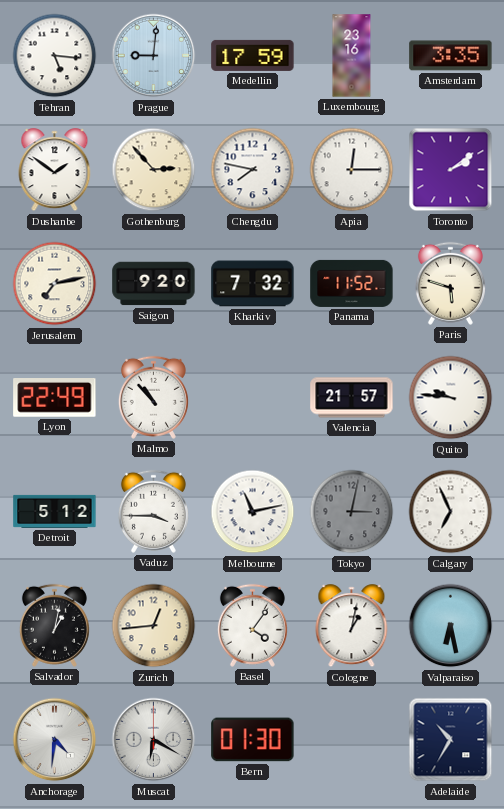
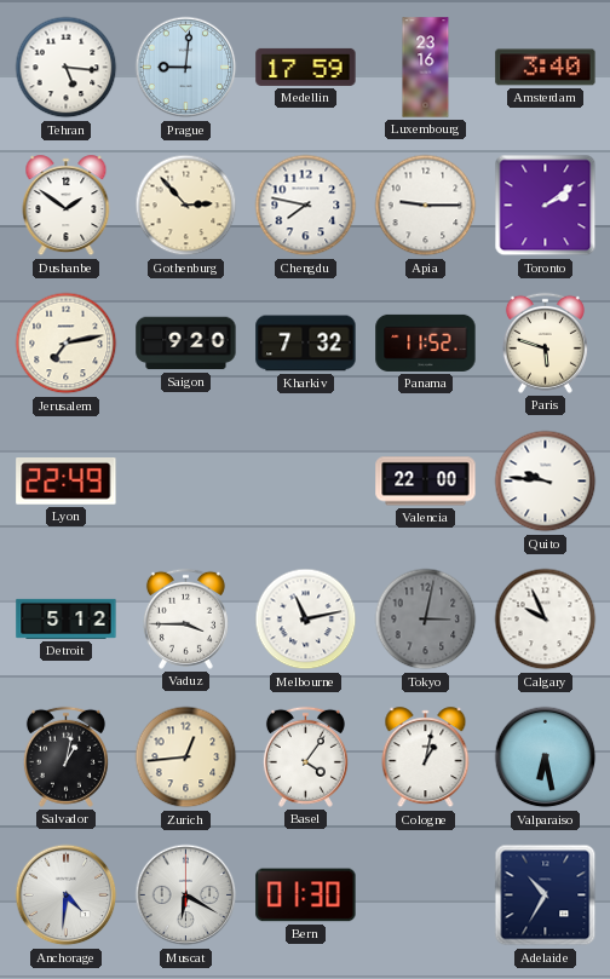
Amsterdam: 3:35 -> 3:40
Apia: 12:15 -> 9:15
Malmo: 10:53 -> none
Valencia: 21:57 -> 22:00
Calgary: 6:56 -> 9:56
